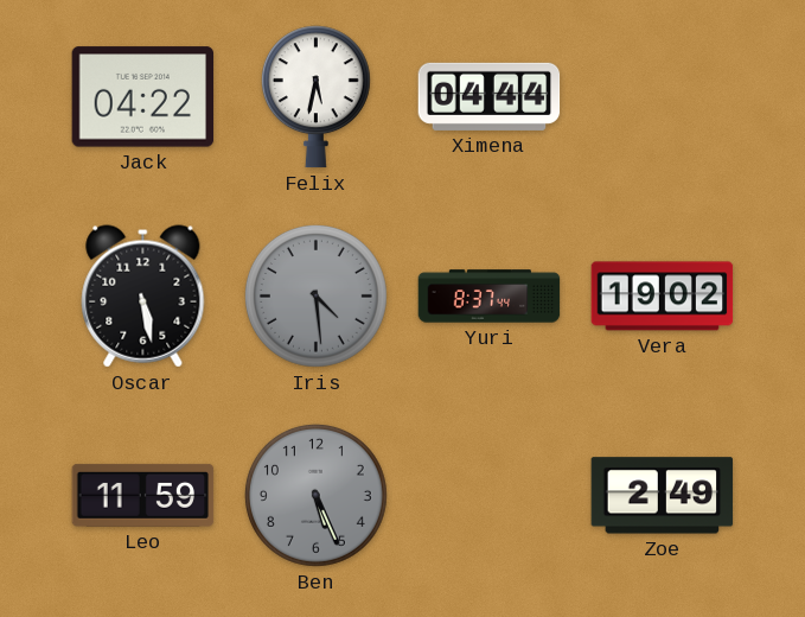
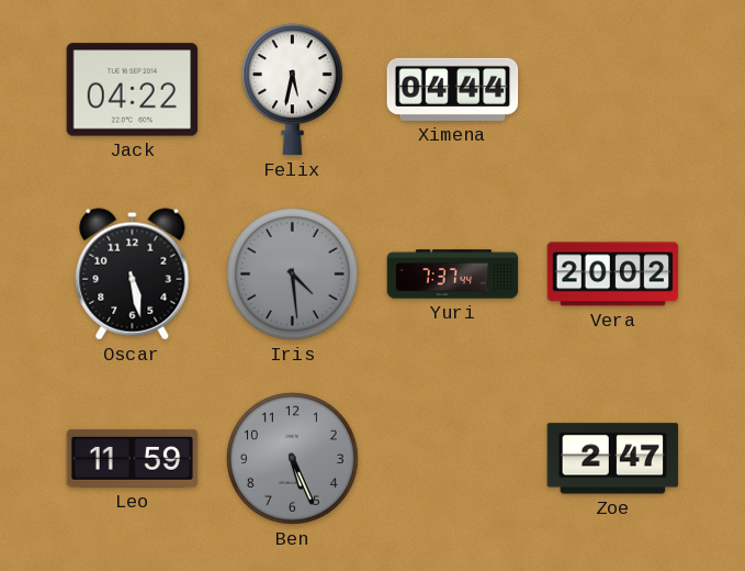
Yuri: 8:37 -> 7:37
Vera: 19:02 -> 20:02
Zoe: 2:49 -> 2:47
